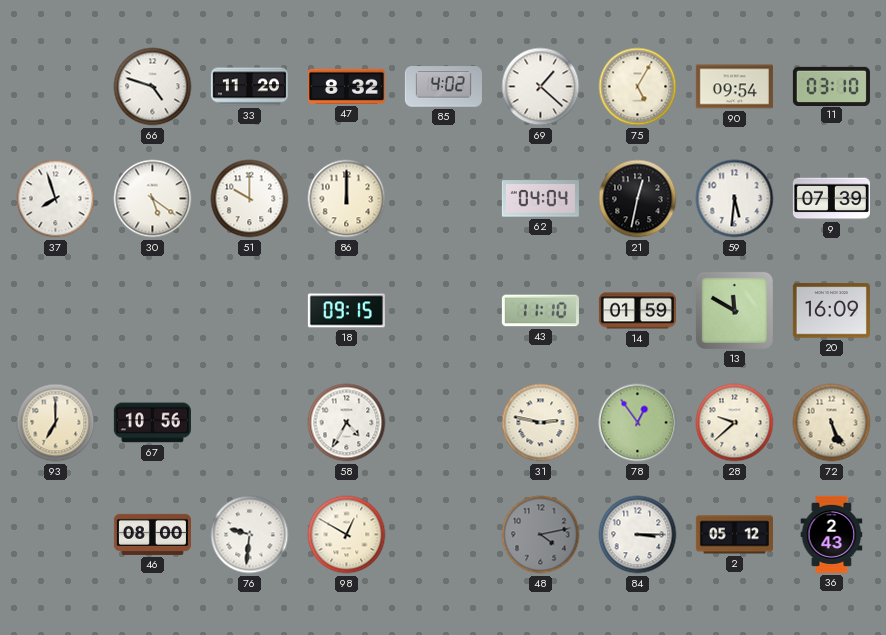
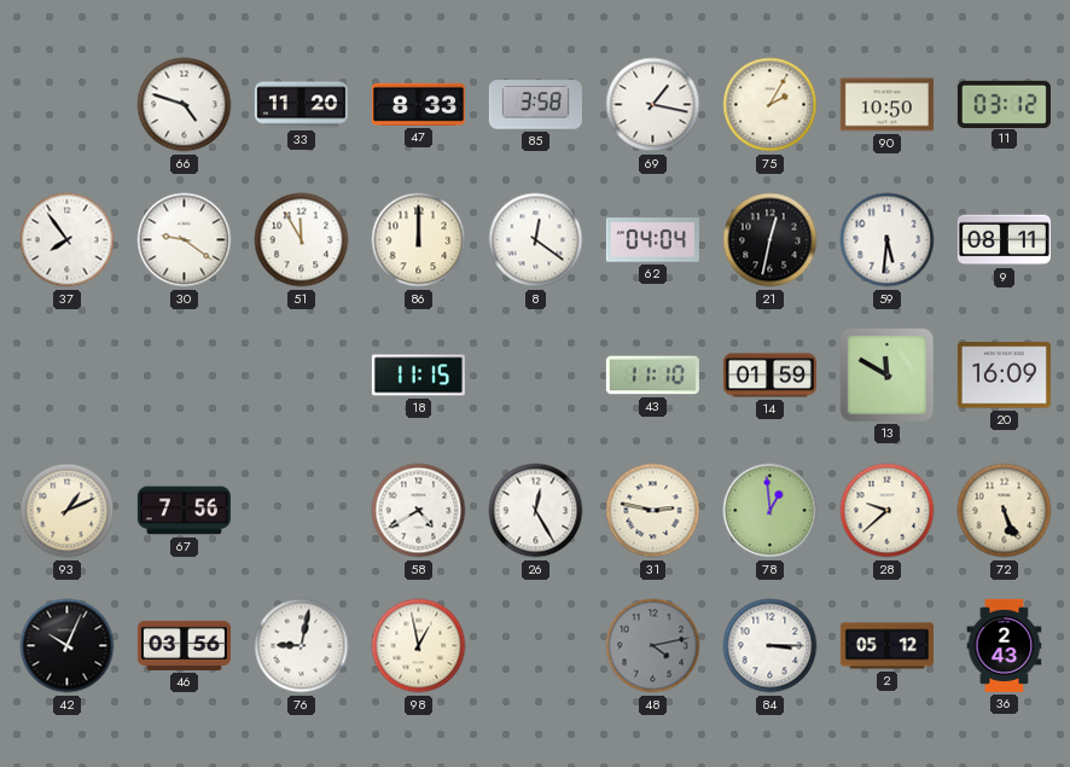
47: 8:32 -> 8:33
85: 4:02 -> 3:58
69: 1:22 -> 1:17
75: 5:05 -> 2:05
90: 09:54 -> 10:50
11: 03:10 -> 03:12
37: 7:57 -> 7:54
30: 5:21 -> 9:21
51: 10:00 -> 11:55
8: none -> 12:21
9: 07:39 -> 08:11
18: 09:15 -> 11:15
93: 7:00 -> 1:11
67: 10:56 -> 7:56
58: 4:35 -> 4:40
26: none -> 12:25
78: 12:54 -> 12:59
42: none -> 10:04
46: 08:00 -> 03:56
76: 9:31 -> 9:02
98: 12:50 -> 12:58
